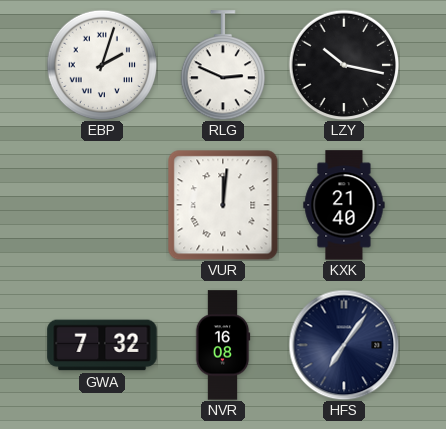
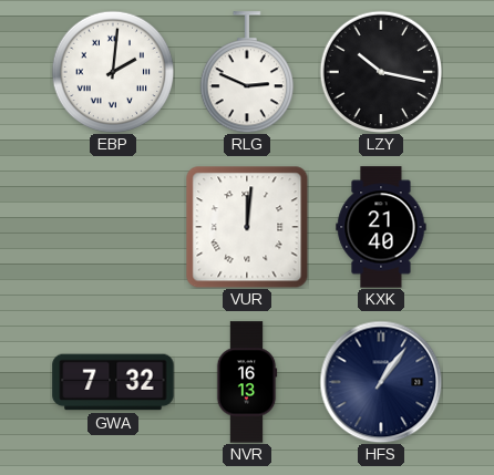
EBP: 2:03 -> 2:01
NVR: 16:08 -> 16:13
HFS: 7:06 -> 1:06
